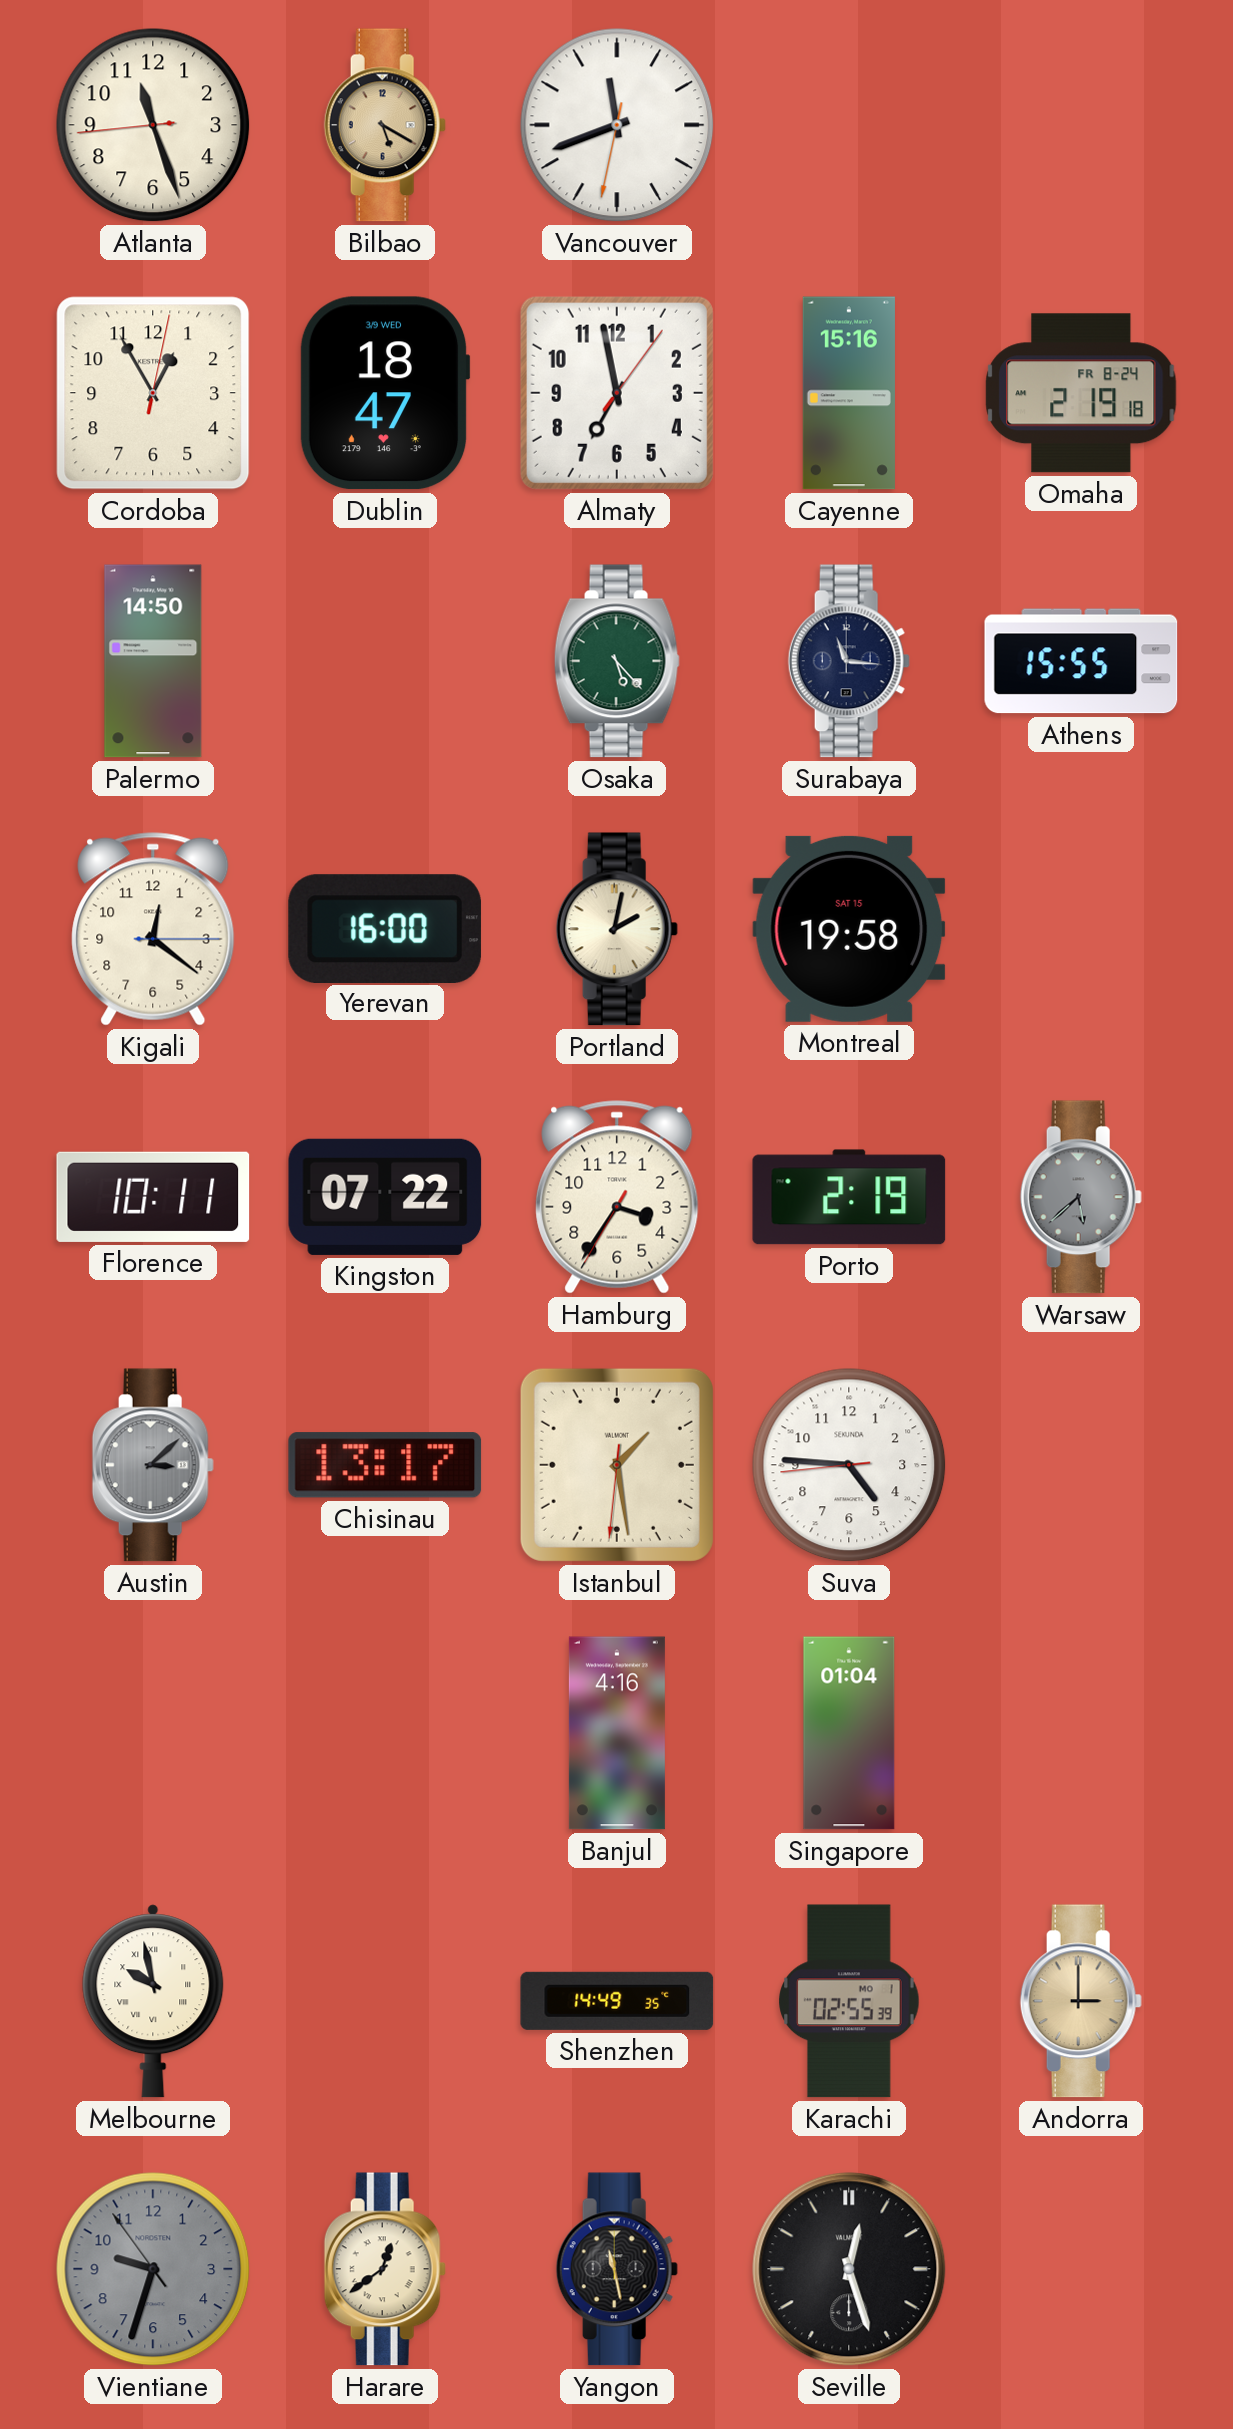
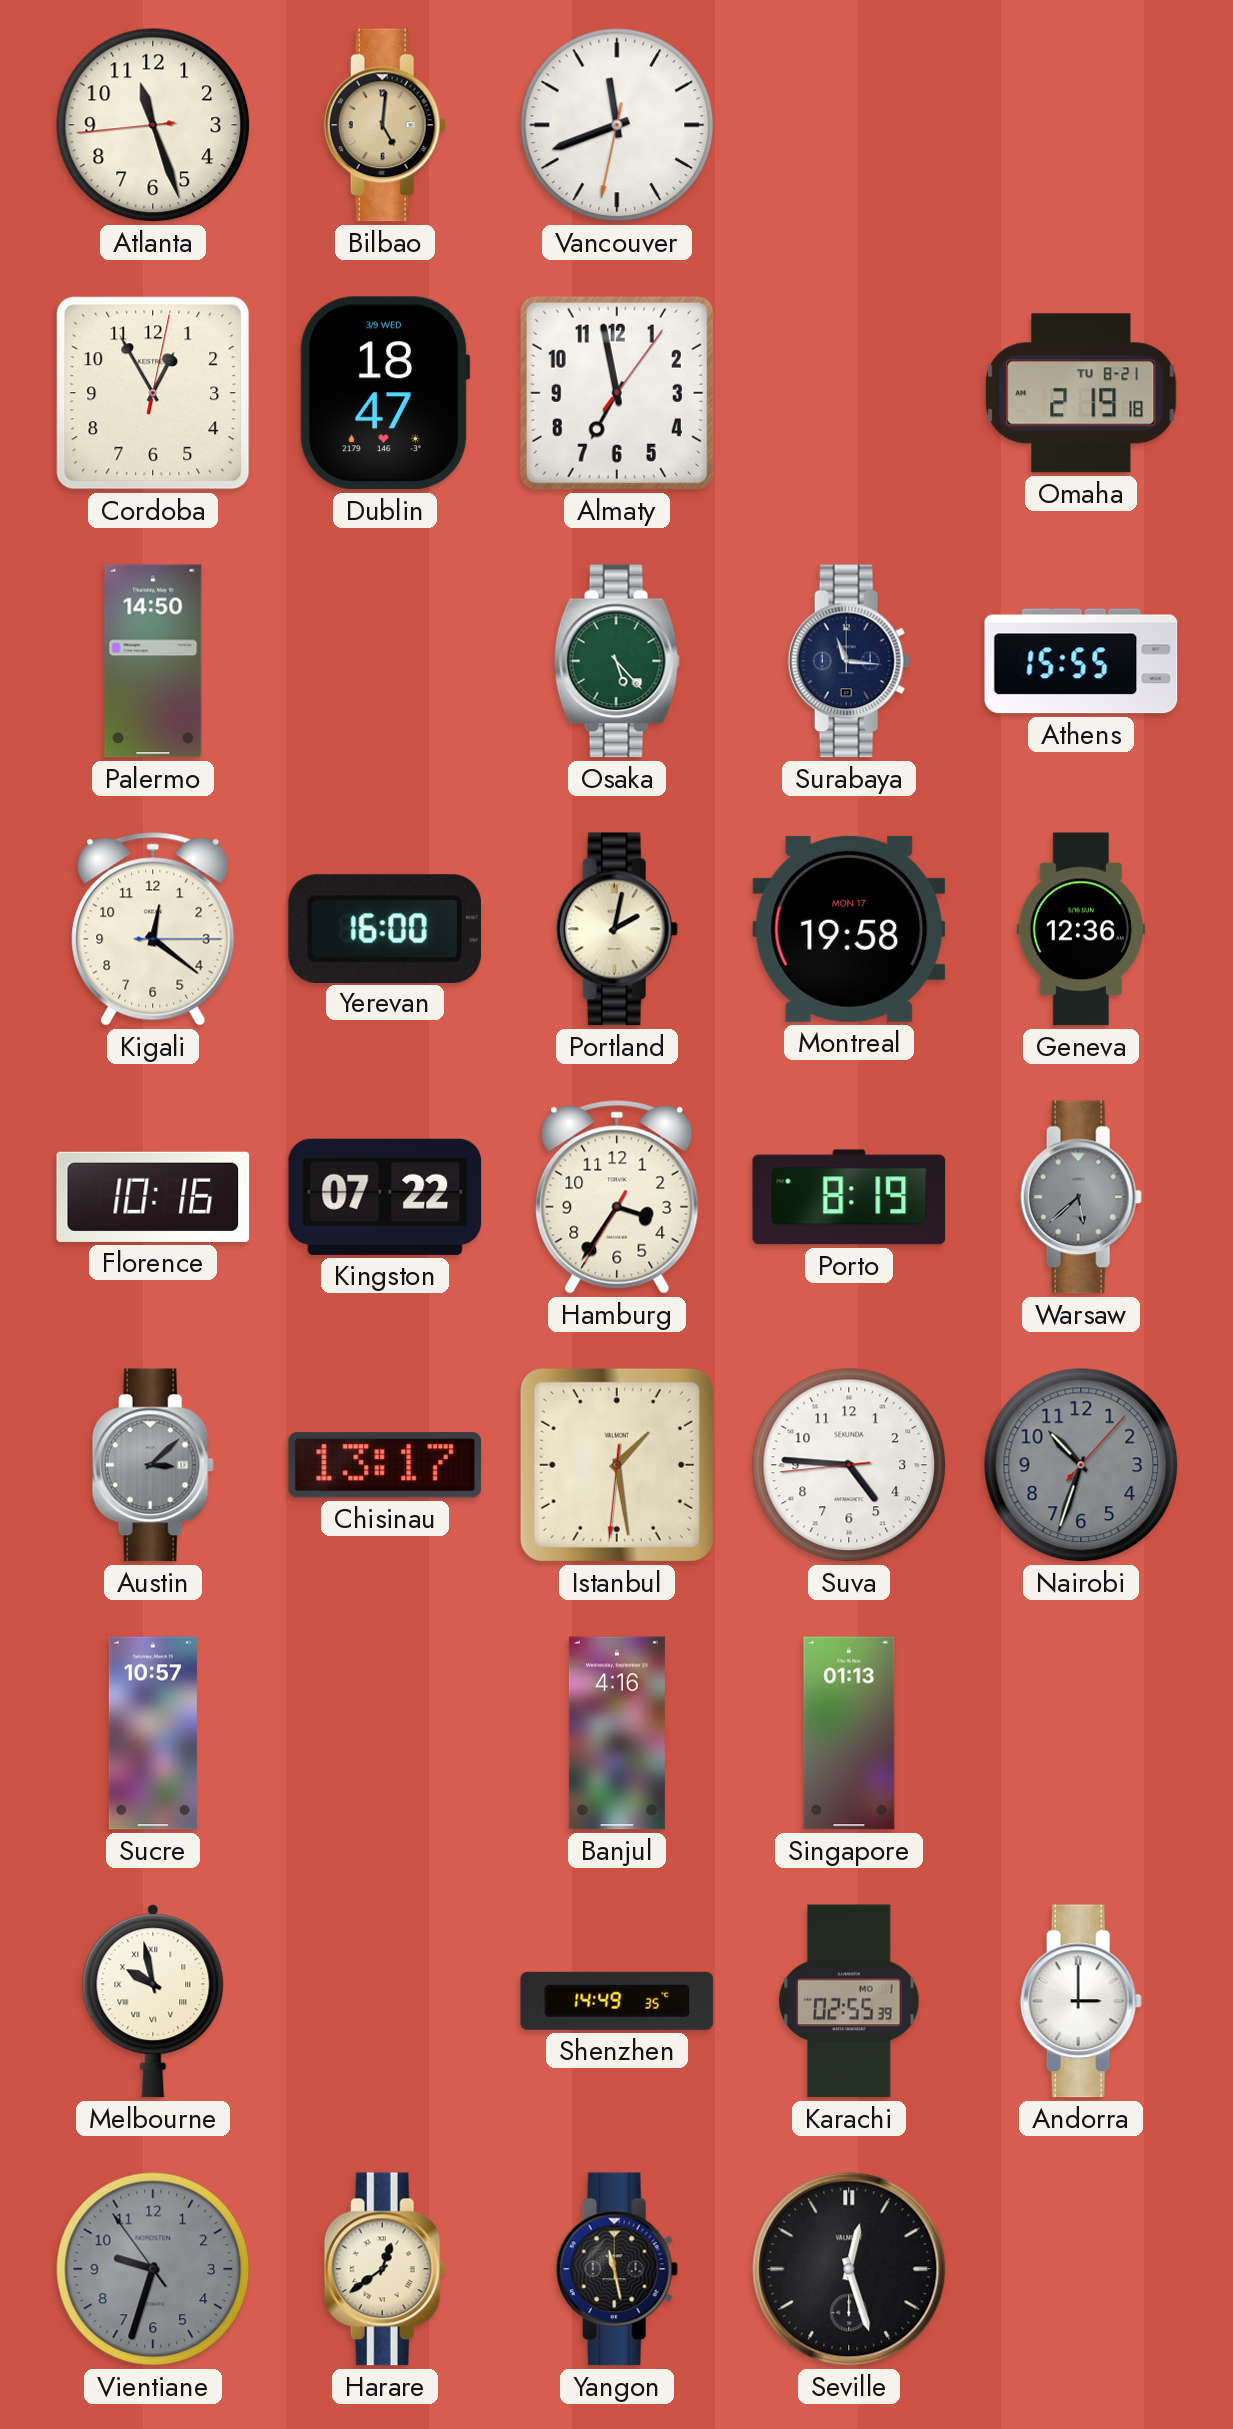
Bilbao: 5:20 -> 5:01
Cayenne: 15:16 -> none
Omaha date: FR 8-24 -> TU 8-21
Montreal date: SAT 15 -> MON 17
Geneva: none -> 12:36
Florence: 10:11 -> 10:16
Porto: 2:19 -> 8:19
Nairobi: none -> 10:33
Sucre: none -> 10:57
Singapore: 01:04 -> 01:13
Andorra dial: champagne -> white
